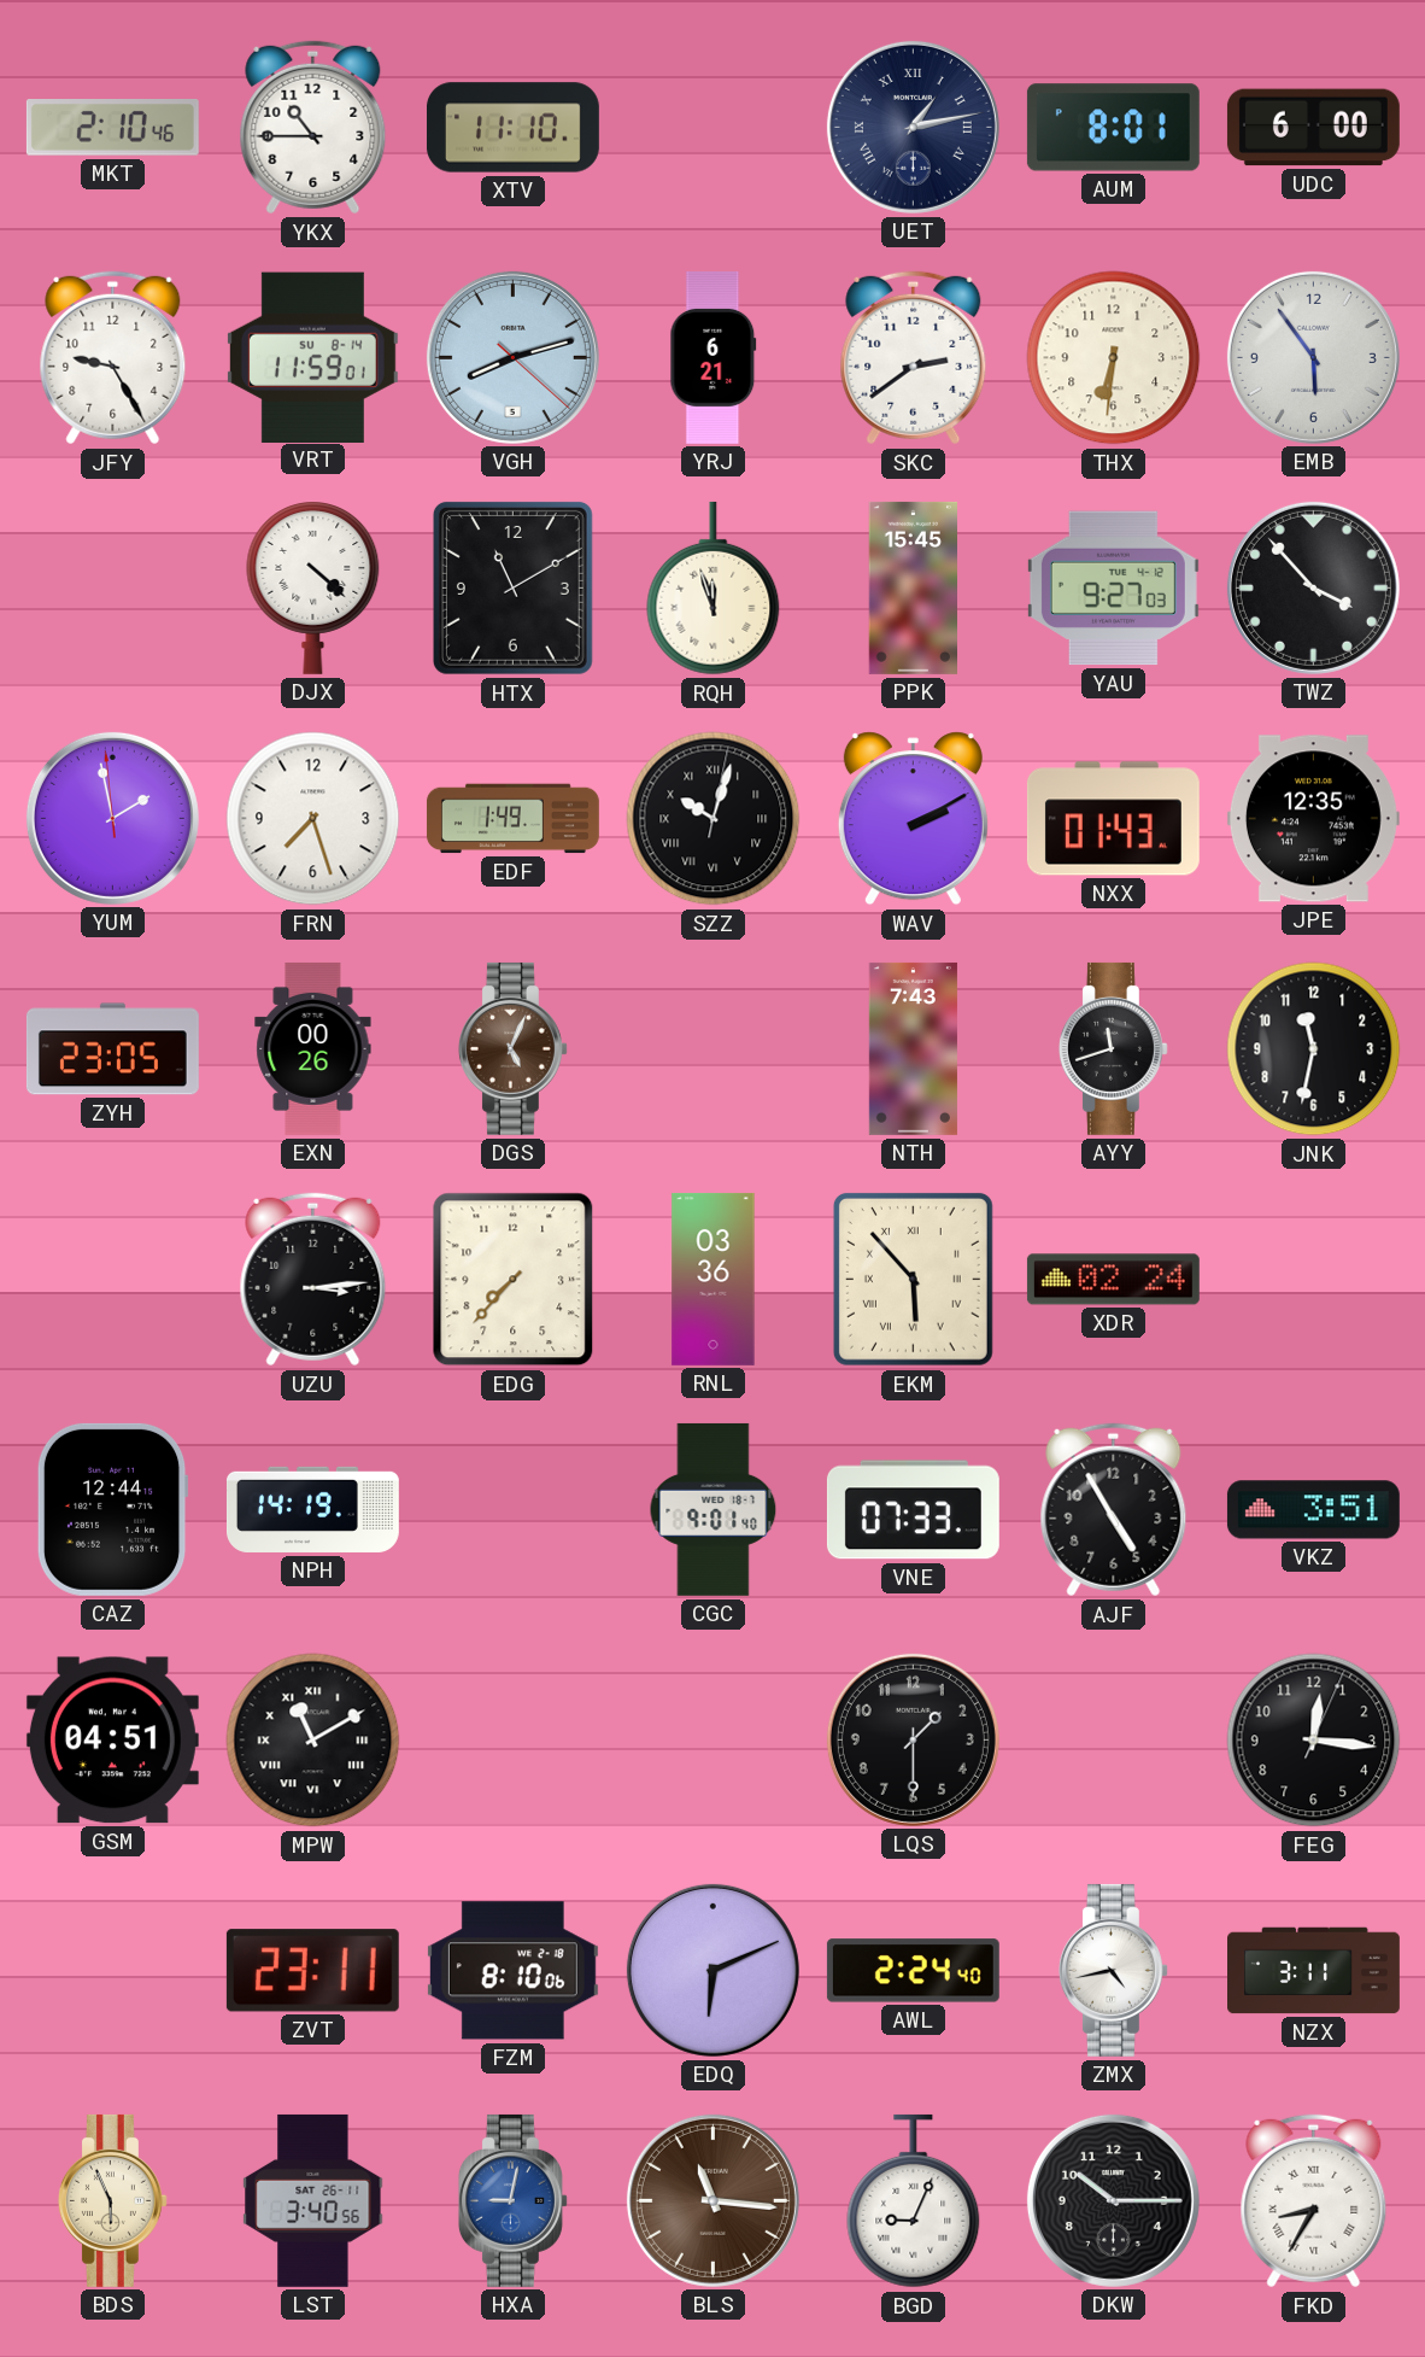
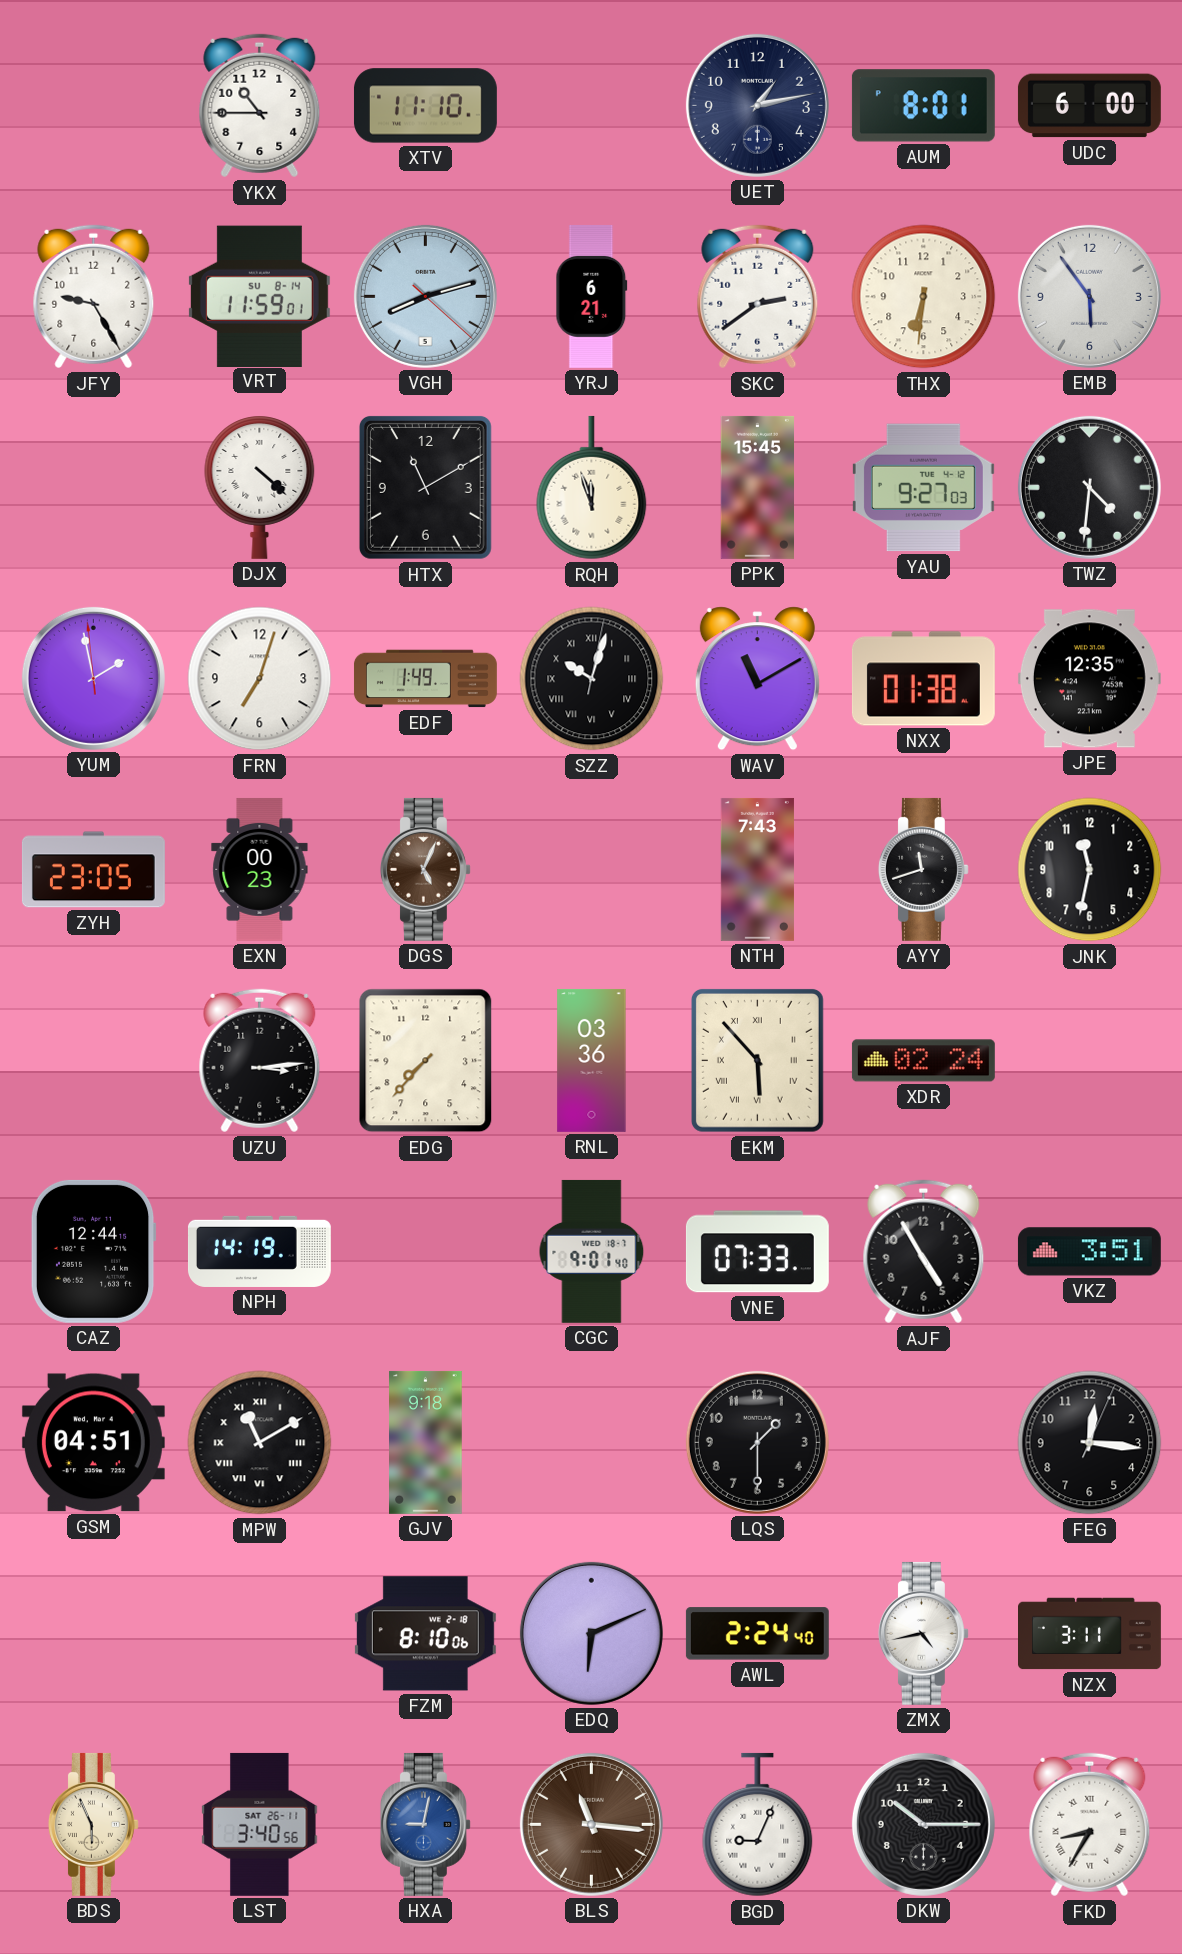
MKT: 2:10 -> none
UET numerals: Roman -> Arabic
TWZ: 3:53 -> 4:31
FRN: 7:27 -> 7:03
WAV: 2:10 -> 11:10
NXX: 01:43 -> 01:38
EXN: 00:26 -> 00:23
GJV: none -> 9:18
ZVT: 23:11 -> none
